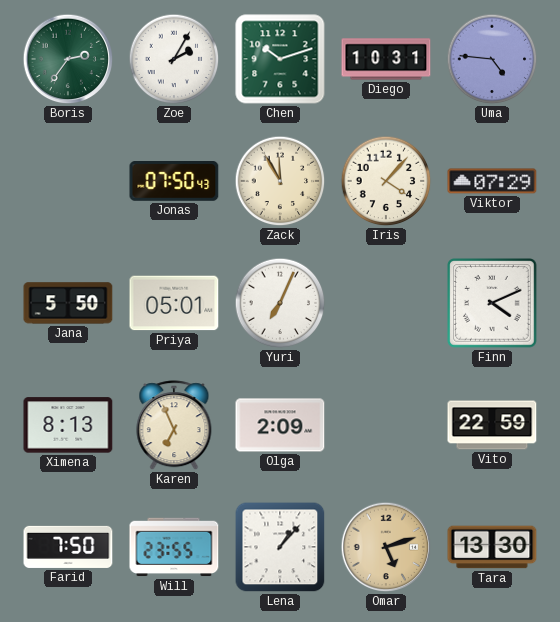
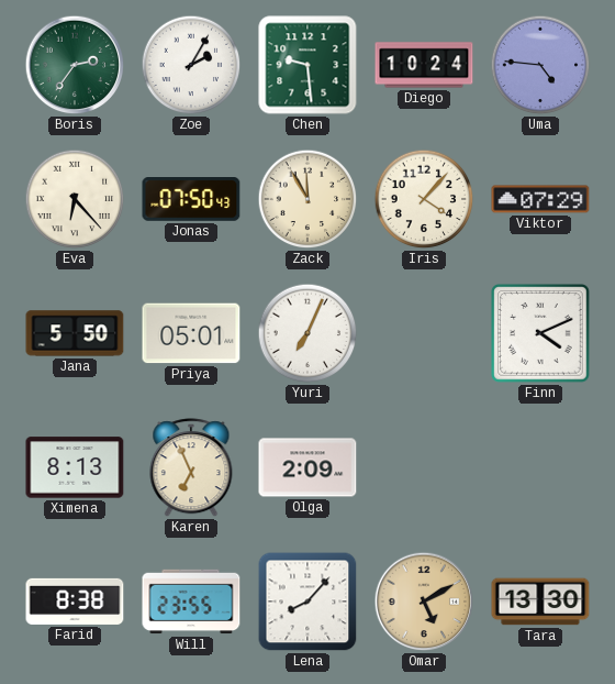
Chen: 10:12 -> 9:29
Diego: 10:31 -> 10:24
Eva: none -> 6:23
Vito: 22:59 -> none
Farid: 7:50 -> 8:38
Lena: 1:07 -> 8:07
Omar: 5:12 -> 5:10
